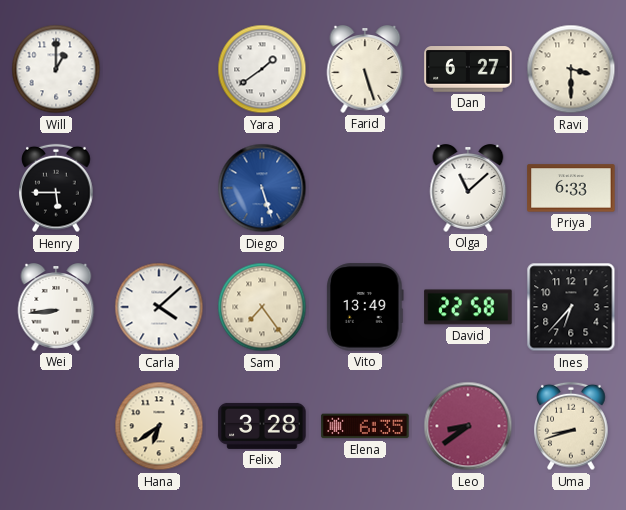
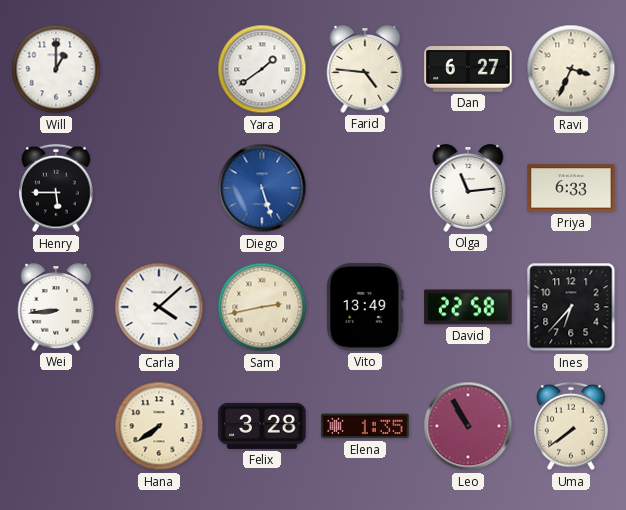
Farid: 5:27 -> 4:46
Ravi: 3:30 -> 3:34
Olga: 11:08 -> 11:14
Sam: 7:24 -> 2:43
Hana: 6:39 -> 7:39
Elena: 6:35 -> 1:35
Leo: 8:39 -> 10:55
Uma: 8:42 -> 7:39
